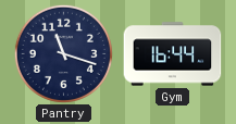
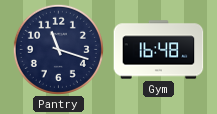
Gym: 16:44 -> 16:48
